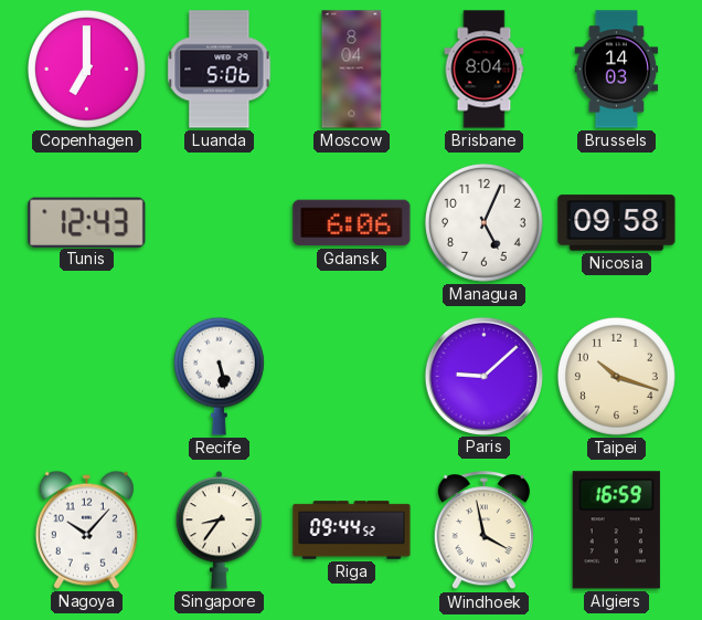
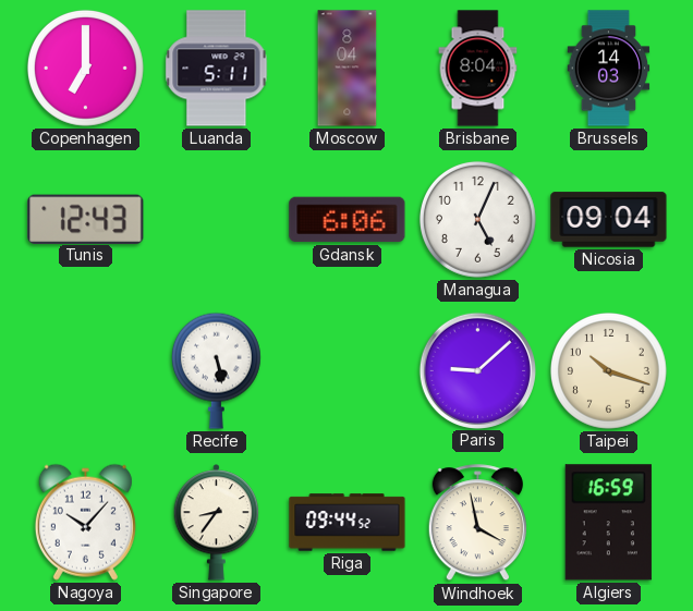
Luanda: 5:06 -> 5:11
Nicosia: 09:58 -> 09:04
